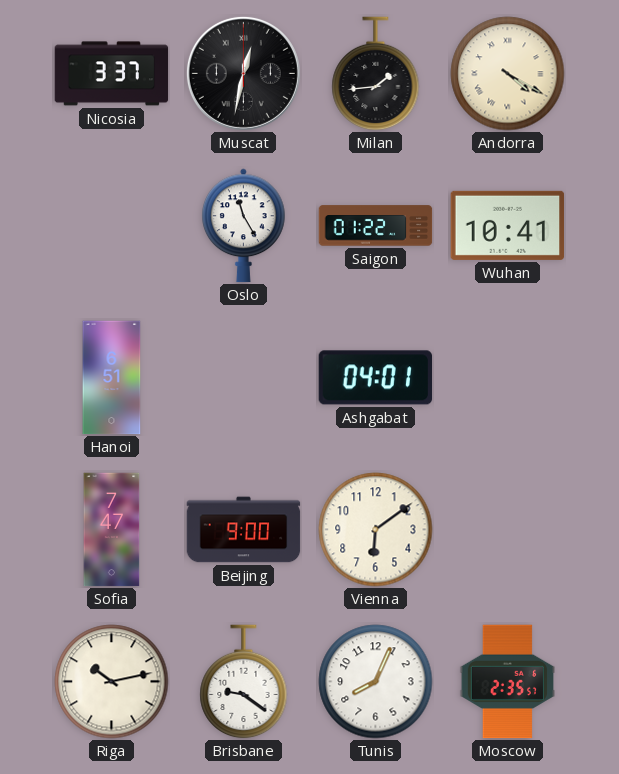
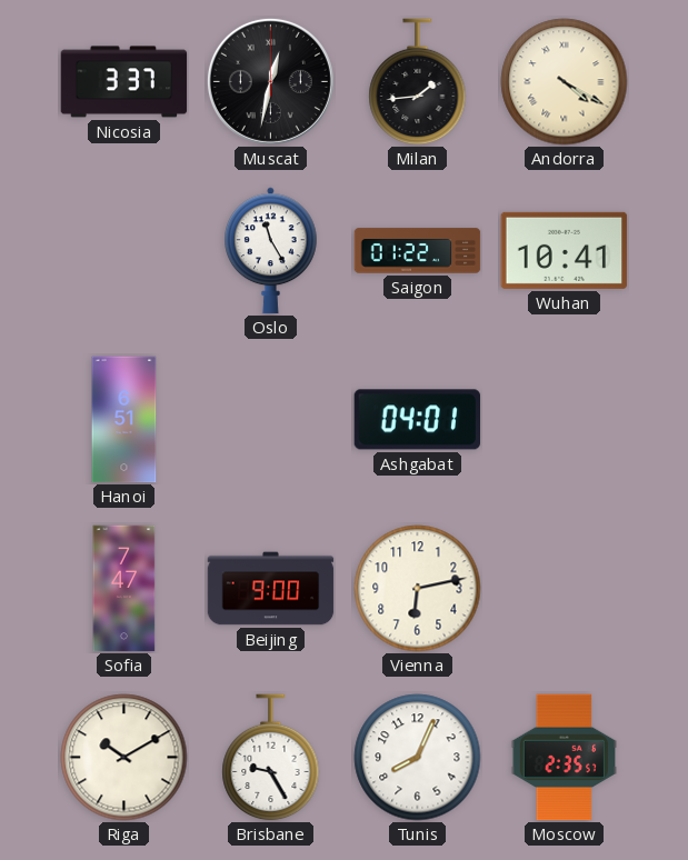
Vienna: 6:09 -> 6:13
Riga: 10:13 -> 10:10
Brisbane: 9:21 -> 9:25
